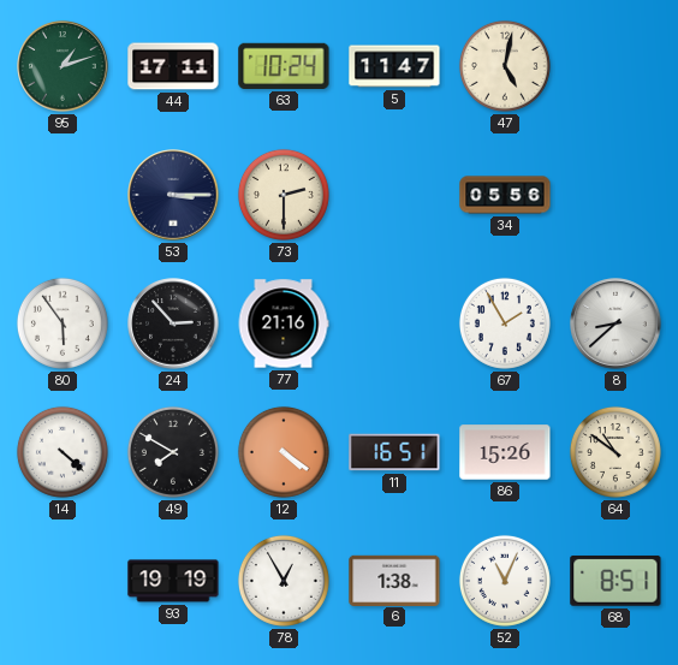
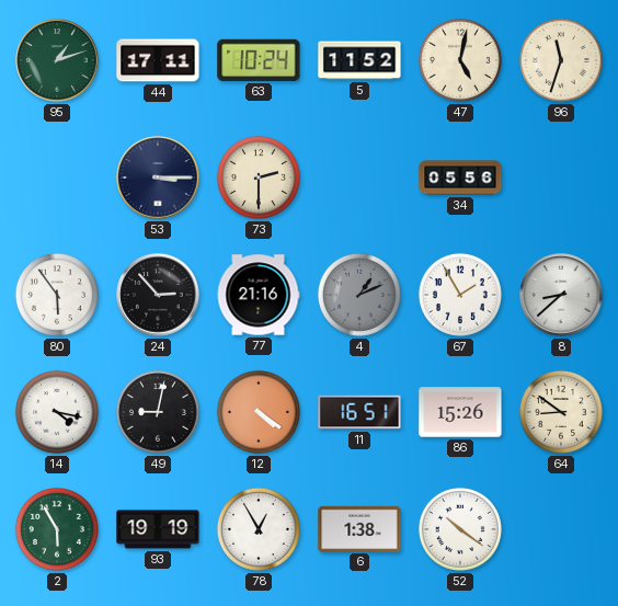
5: 11:47 -> 11:52
96: none -> 11:33
4: none -> 1:11
14: 4:22 -> 4:17
49: 7:50 -> 9:02
64: 10:51 -> 8:51
2: none -> 5:55
52: 11:04 -> 10:21
68: 8:51 -> none
